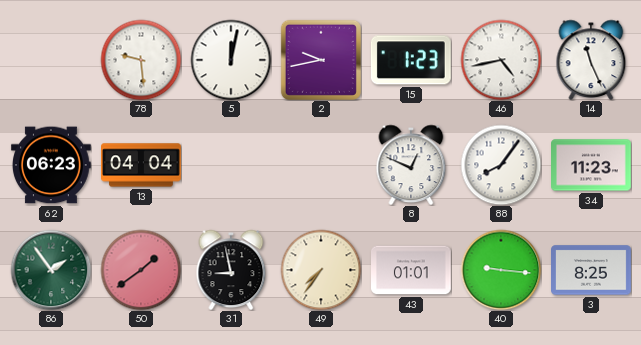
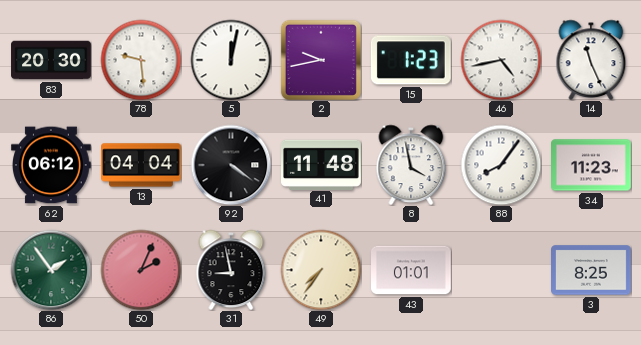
83: none -> 20:30
62: 06:23 -> 06:12
92: none -> 4:21
41: none -> 11:48
8: 12:49 -> 3:58
50: 1:39 -> 2:04
40: 9:16 -> none
